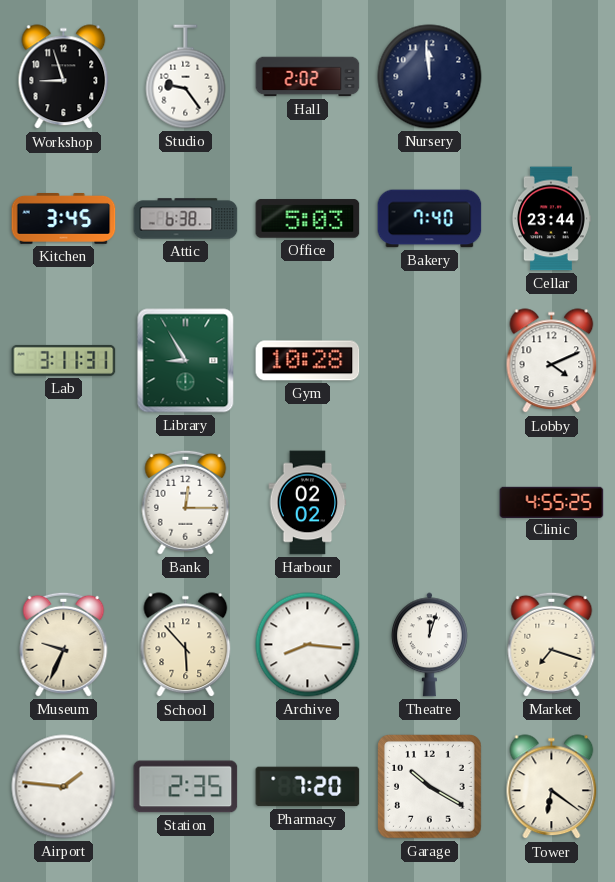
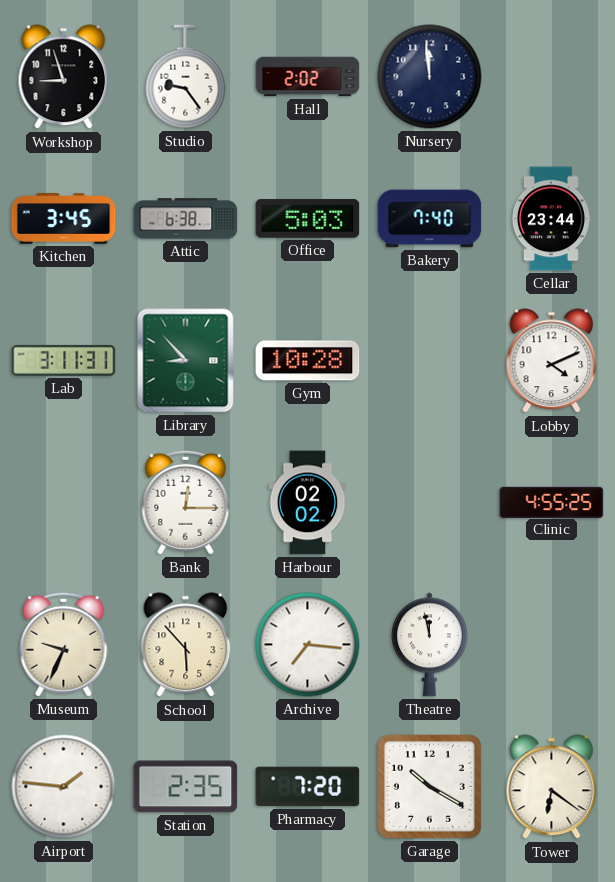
Library: 8:55 -> 8:53
Archive: 8:16 -> 7:16
Theatre: 12:03 -> 11:58
Market: 7:18 -> none
